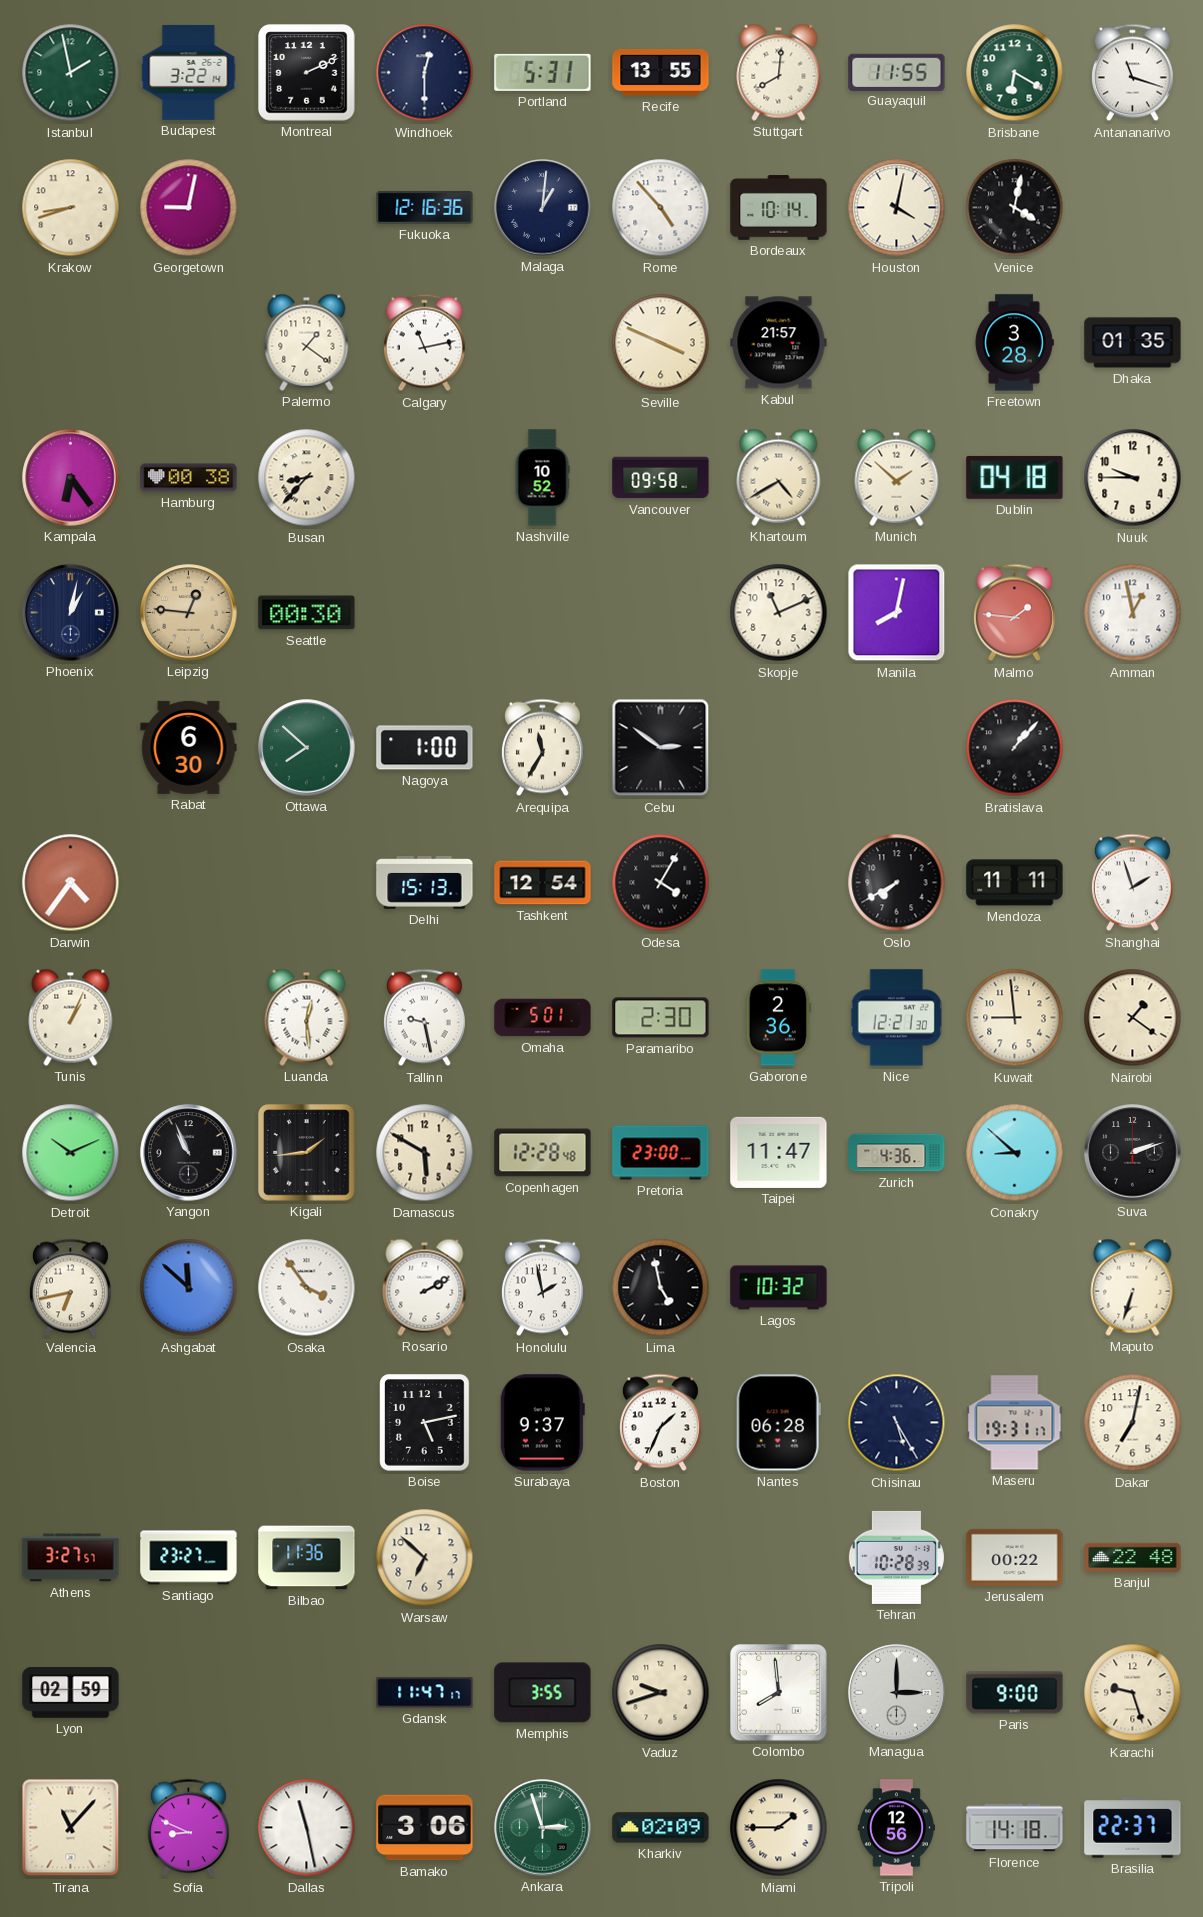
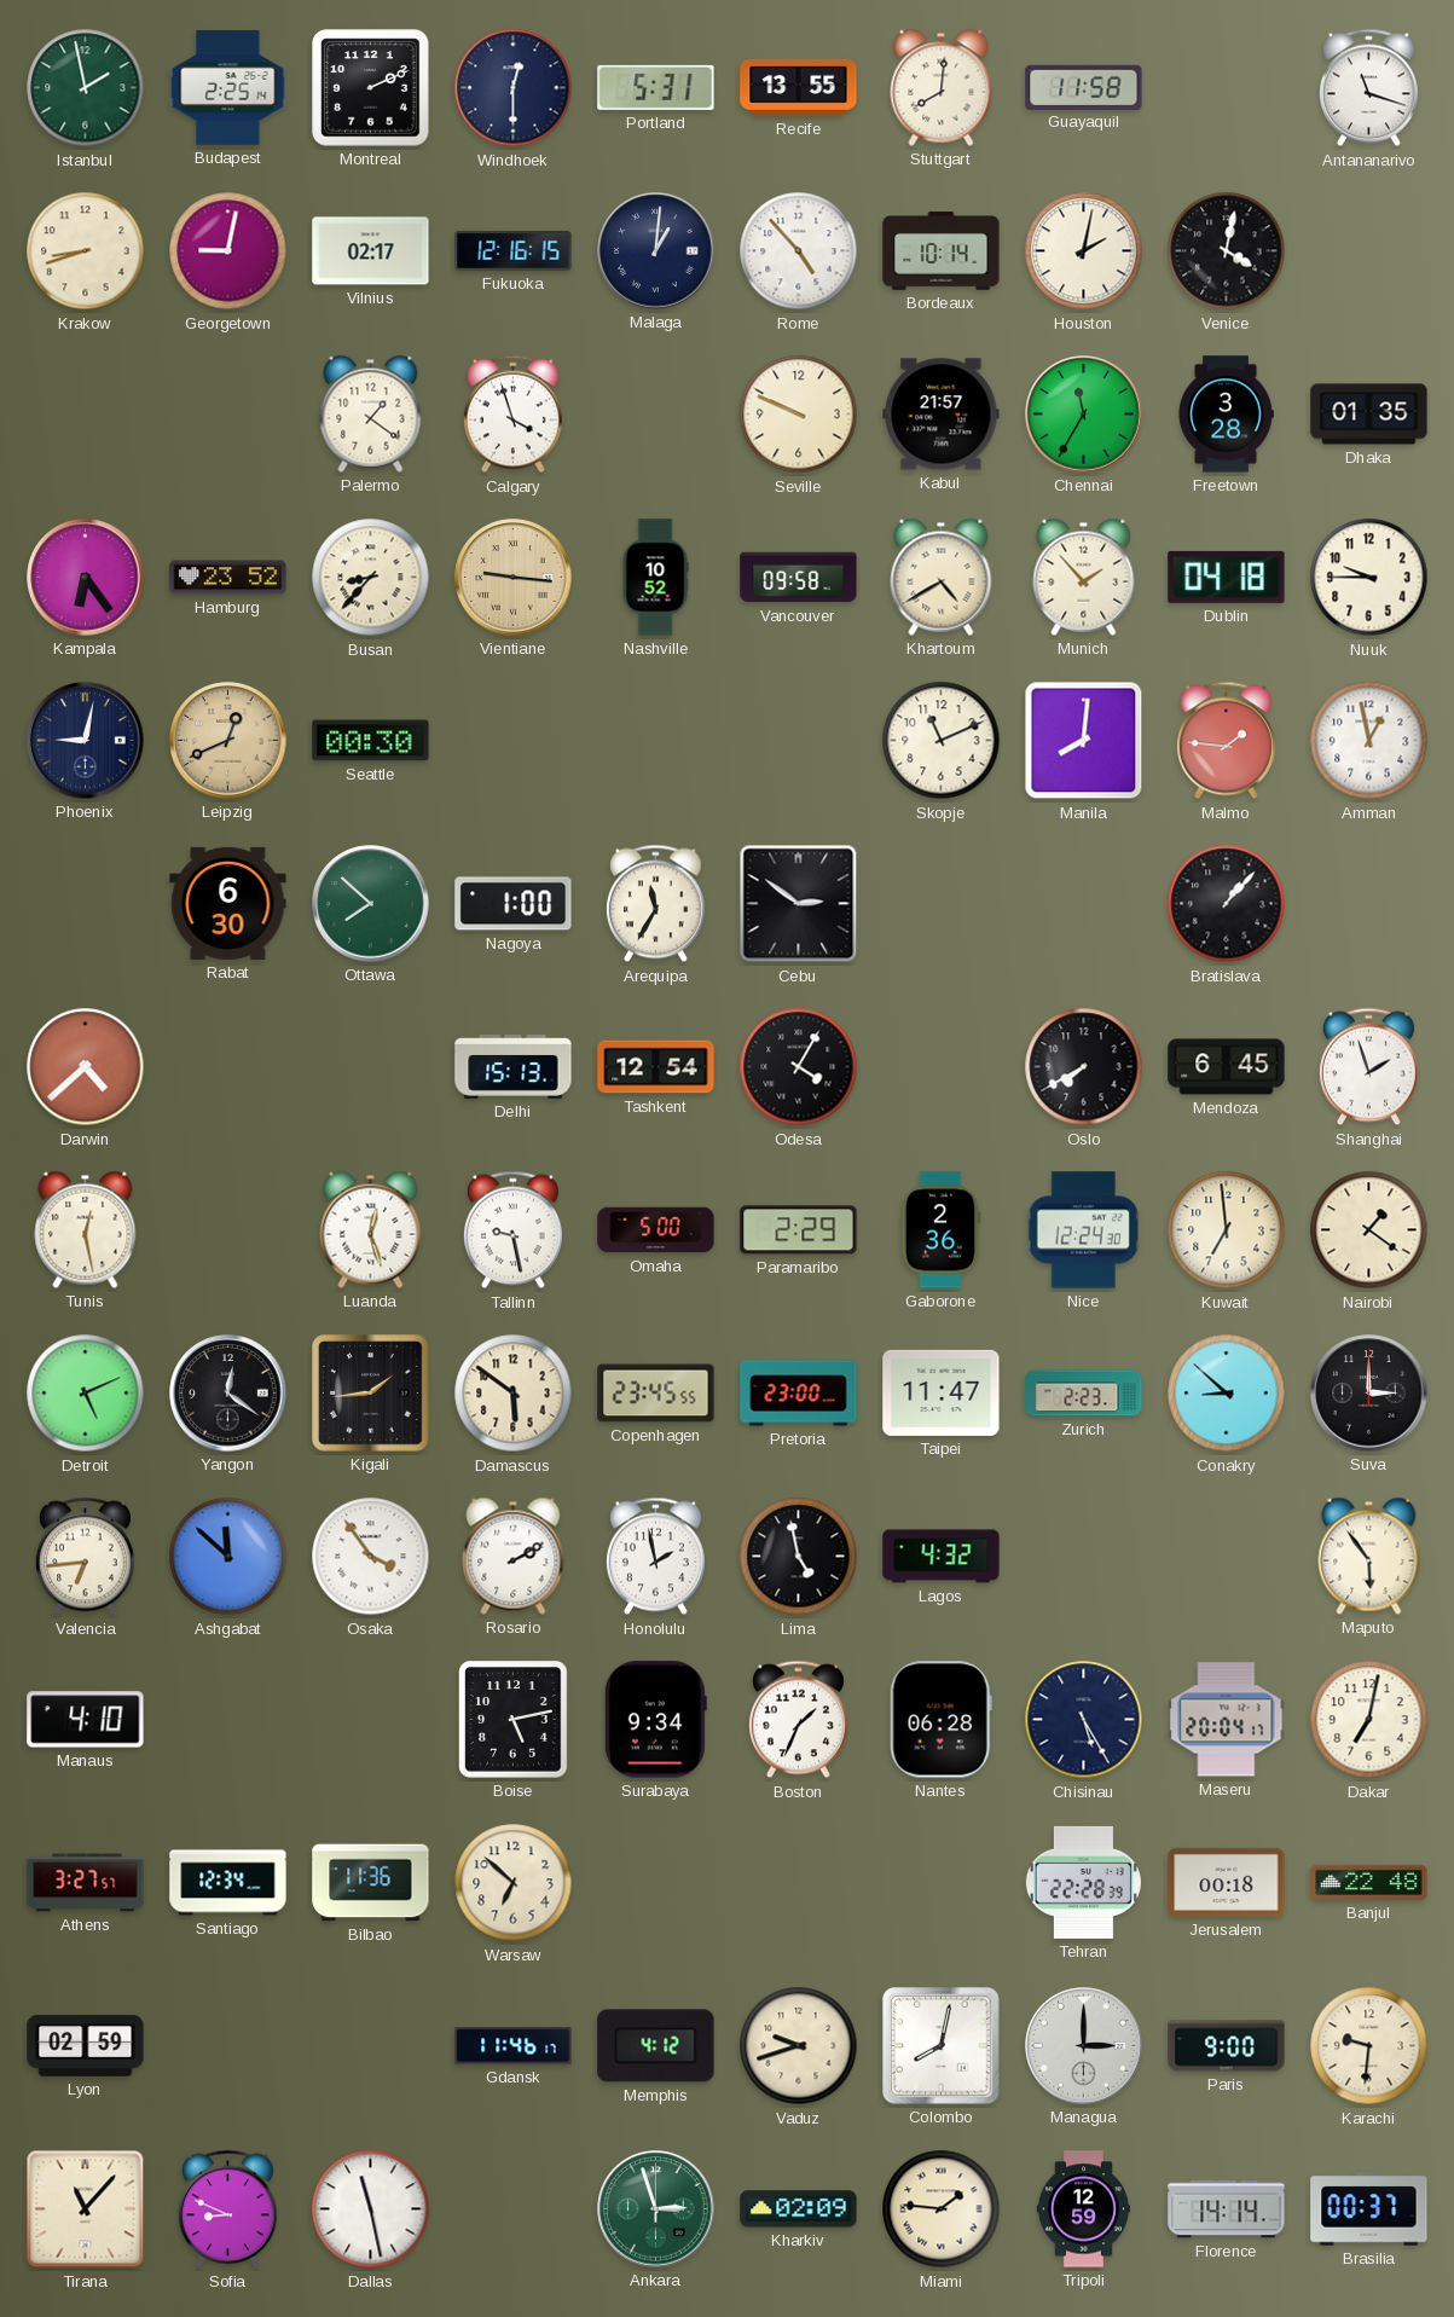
Budapest: 3:22 -> 2:25
Guayaquil: 11:55 -> 11:58
Brisbane: 6:20 -> none
Vilnius: none -> 02:17
Fukuoka: 12:16:36 -> 12:16:15
Houston: 4:02 -> 2:02
Calgary: 11:13 -> 3:57
Seville: 3:49 -> 9:49
Chennai: none -> 11:35
Hamburg: 00:38 -> 23:52
Vientiane: none -> 9:16
Munich: 1:52 -> 1:53
Phoenix: 1:02 -> 9:02
Leipzig: 12:46 -> 12:41
Manila: 8:02 -> 8:01
Darwin: 4:36 -> 4:38
Mendoza: 11:11 -> 6:45
Tunis: 1:04 -> 12:28
Luanda: 12:29 -> 12:27
Omaha: 5:01 -> 5:00
Paramaribo: 2:30 -> 2:29
Nice: 12:21 -> 12:24
Kuwait: 8:59 -> 6:59
Detroit: 10:11 -> 5:11
Yangon: 10:56 -> 12:21
Damascus: 5:50 -> 5:51
Copenhagen: 12:28 -> 23:45
Zurich: 4:36 -> 2:23
Suva: 2:12 -> 3:00
Valencia: 6:43 -> 6:44
Lagos: 10:32 -> 4:32
Maputo: 6:33 -> 5:54
Manaus: none -> 4:10
Surabaya: 9:37 -> 9:34
Maseru: 19:31 -> 20:04
Santiago: 23:27 -> 12:34
Tehran: 10:28 -> 22:28
Jerusalem: 00:22 -> 00:18
Gdansk: 11:47 -> 11:46
Memphis: 3:55 -> 4:12
Colombo: 7:59 -> 8:02
Karachi: 9:27 -> 9:31
Bamako: 3:06 -> none
Miami: 1:45 -> 1:46
Tripoli: 12:56 -> 12:59
Florence: 14:18 -> 14:14
Brasilia: 22:37 -> 00:37
